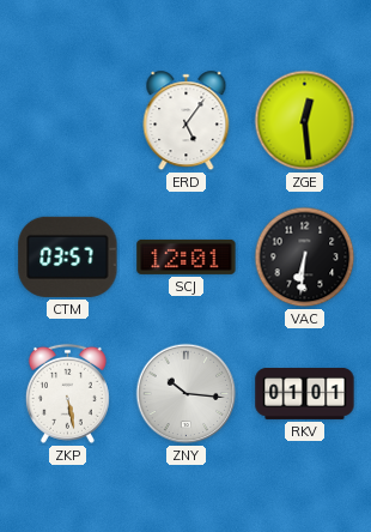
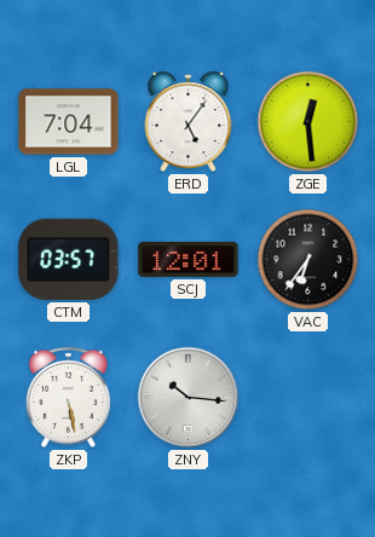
LGL: none -> 7:04
VAC: 6:31 -> 6:36
RKV: 01:01 -> none
